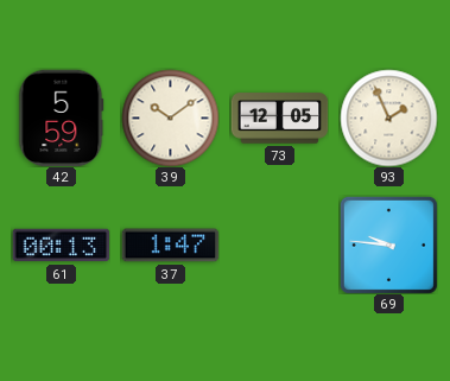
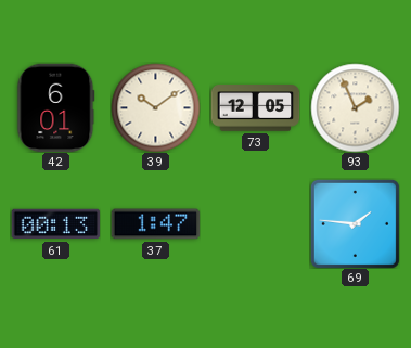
42: 5:59 -> 6:01
69: 9:46 -> 1:46
